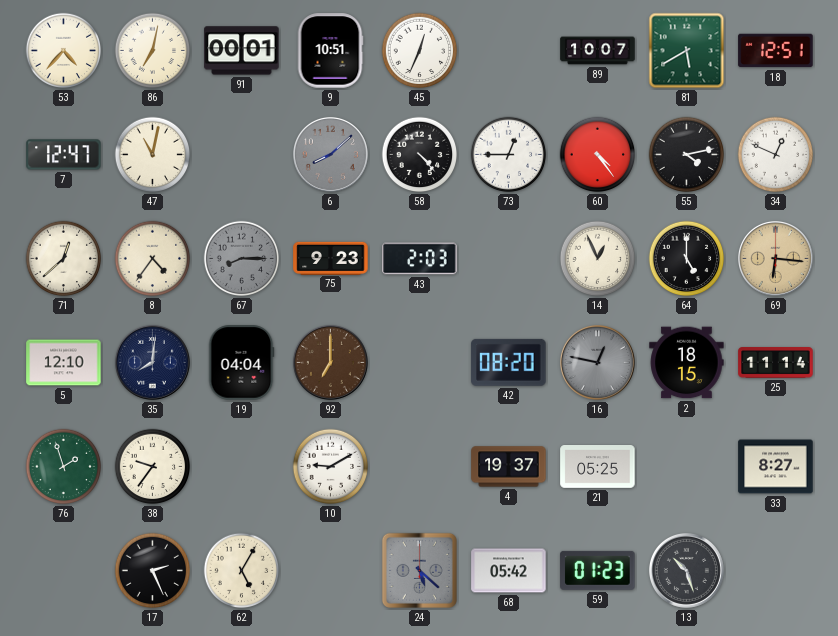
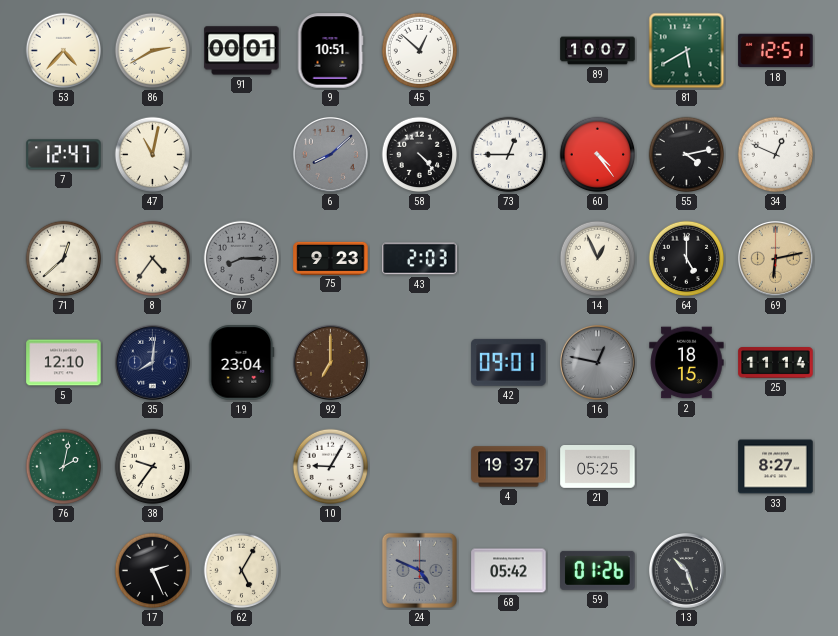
86: 7:02 -> 2:40
45: 12:34 -> 12:52
69: 6:16 -> 6:13
19: 04:04 -> 23:04
42: 08:20 -> 09:01
76: 1:57 -> 2:02
10: 9:10 -> 9:05
24: 5:22 -> 4:49
59: 01:23 -> 01:26
